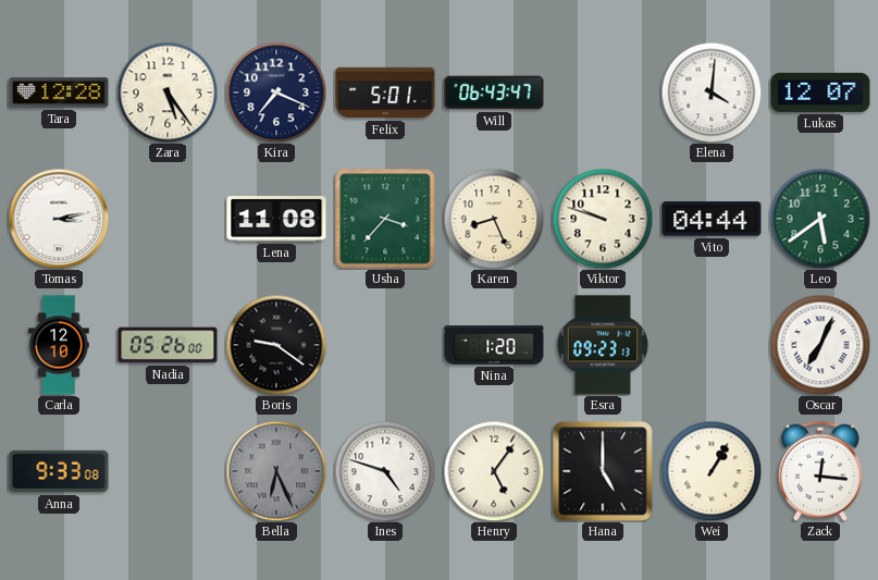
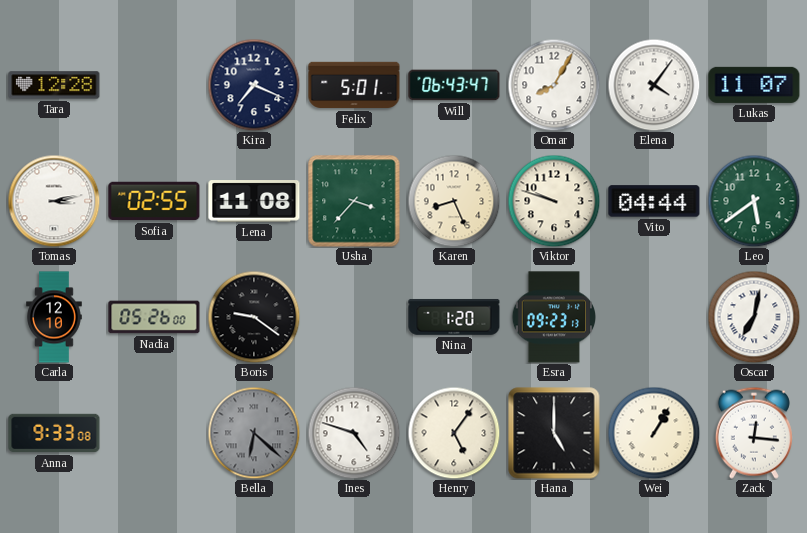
Zara: 5:24 -> none
Omar: none -> 8:05
Elena: 4:01 -> 4:06
Lukas: 12:07 -> 11:07
Sofia: none -> 02:55
Oscar: 7:04 -> 7:02
Bella: 6:26 -> 6:22
